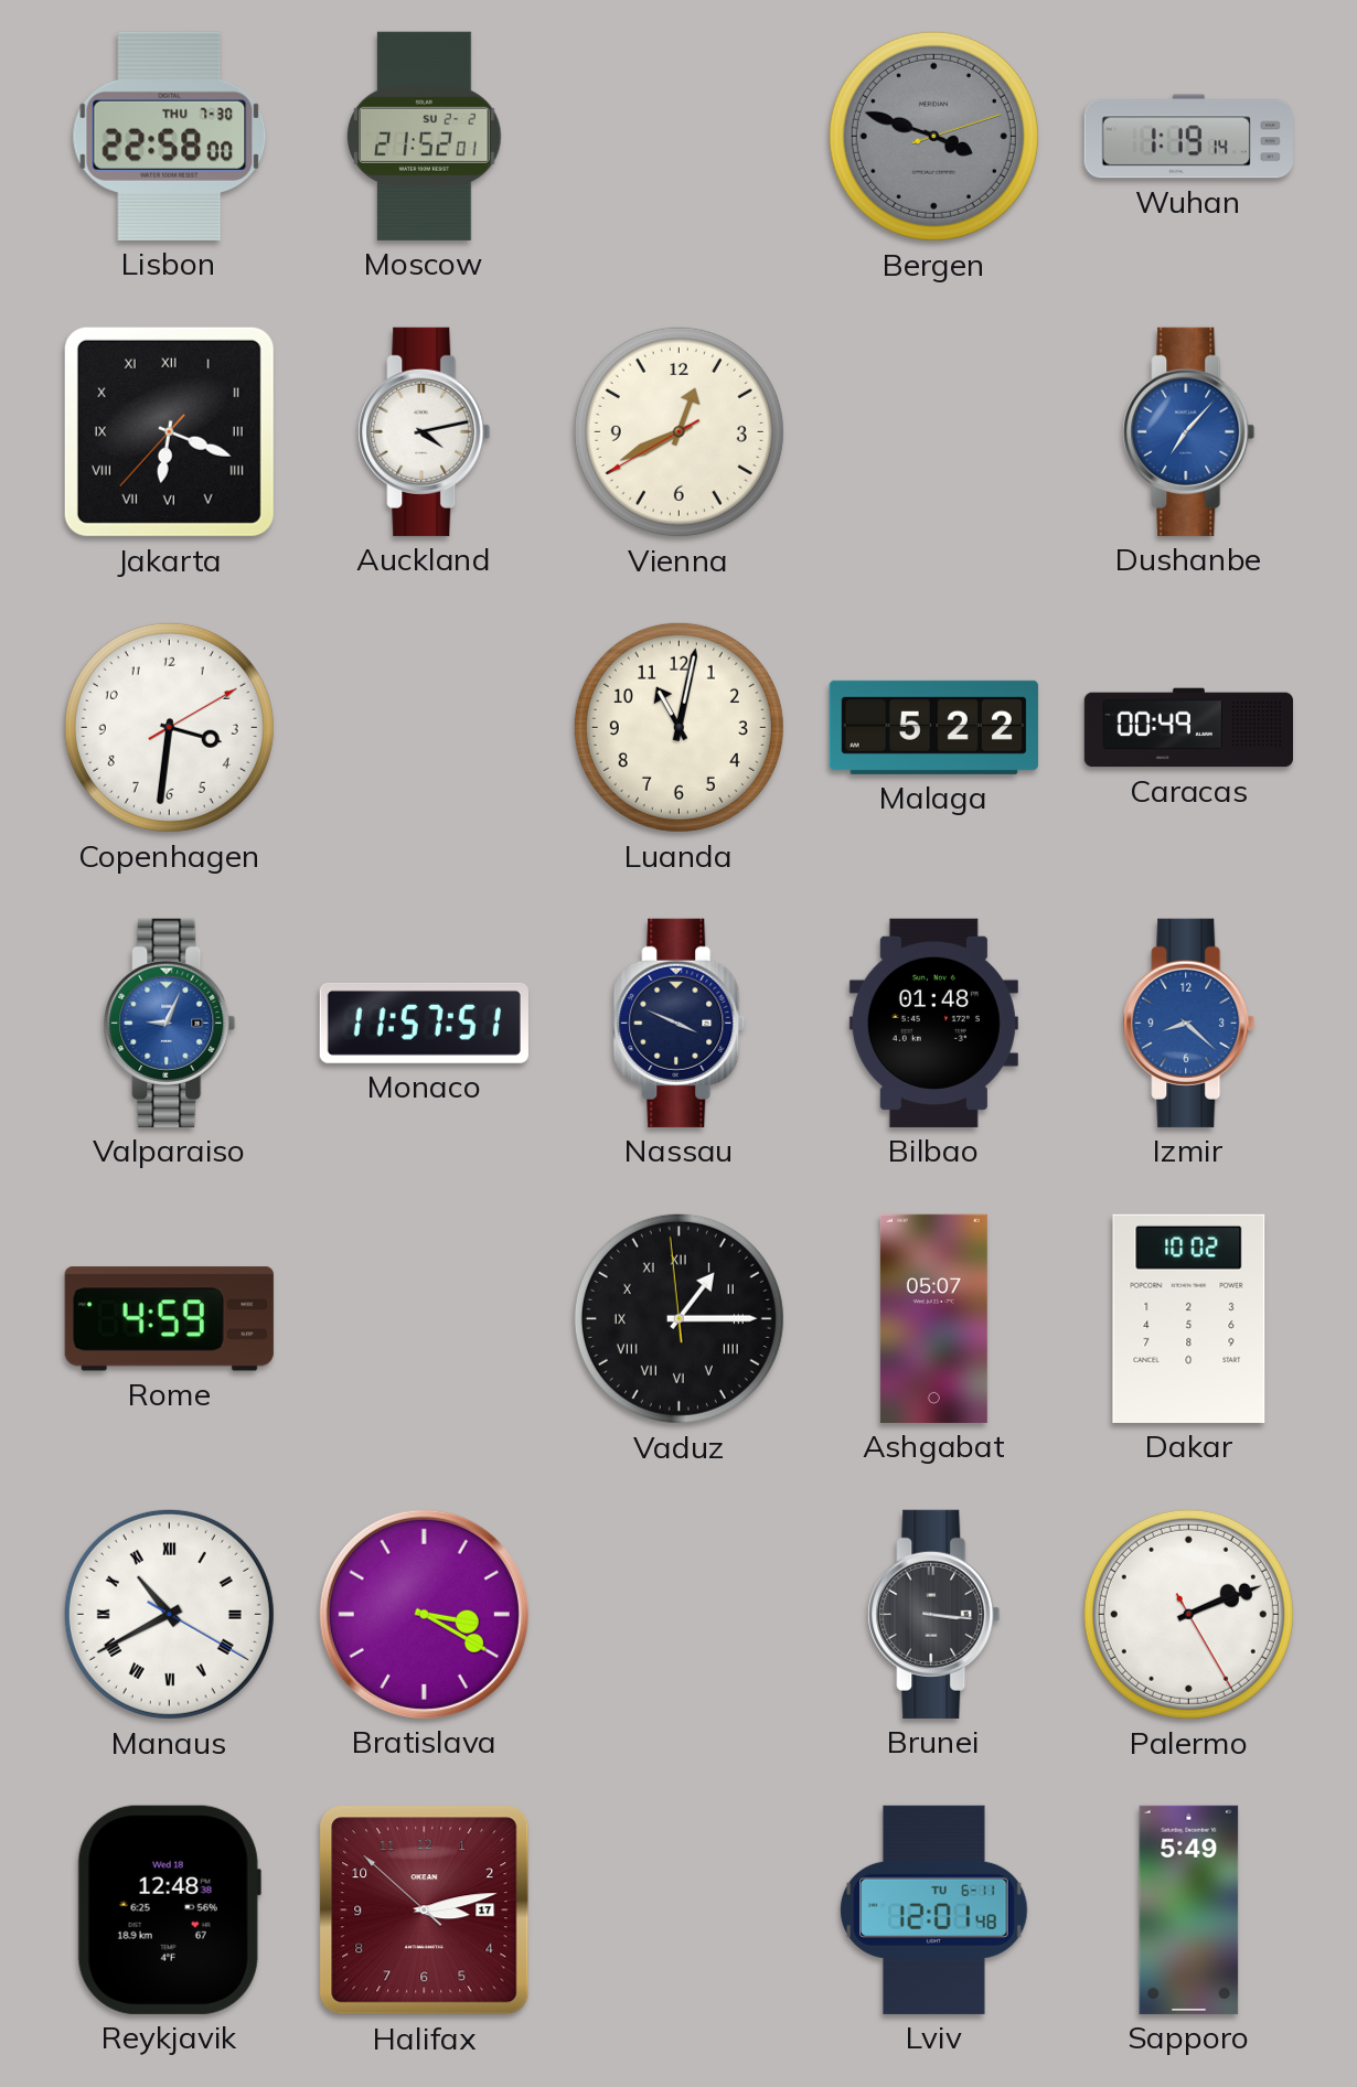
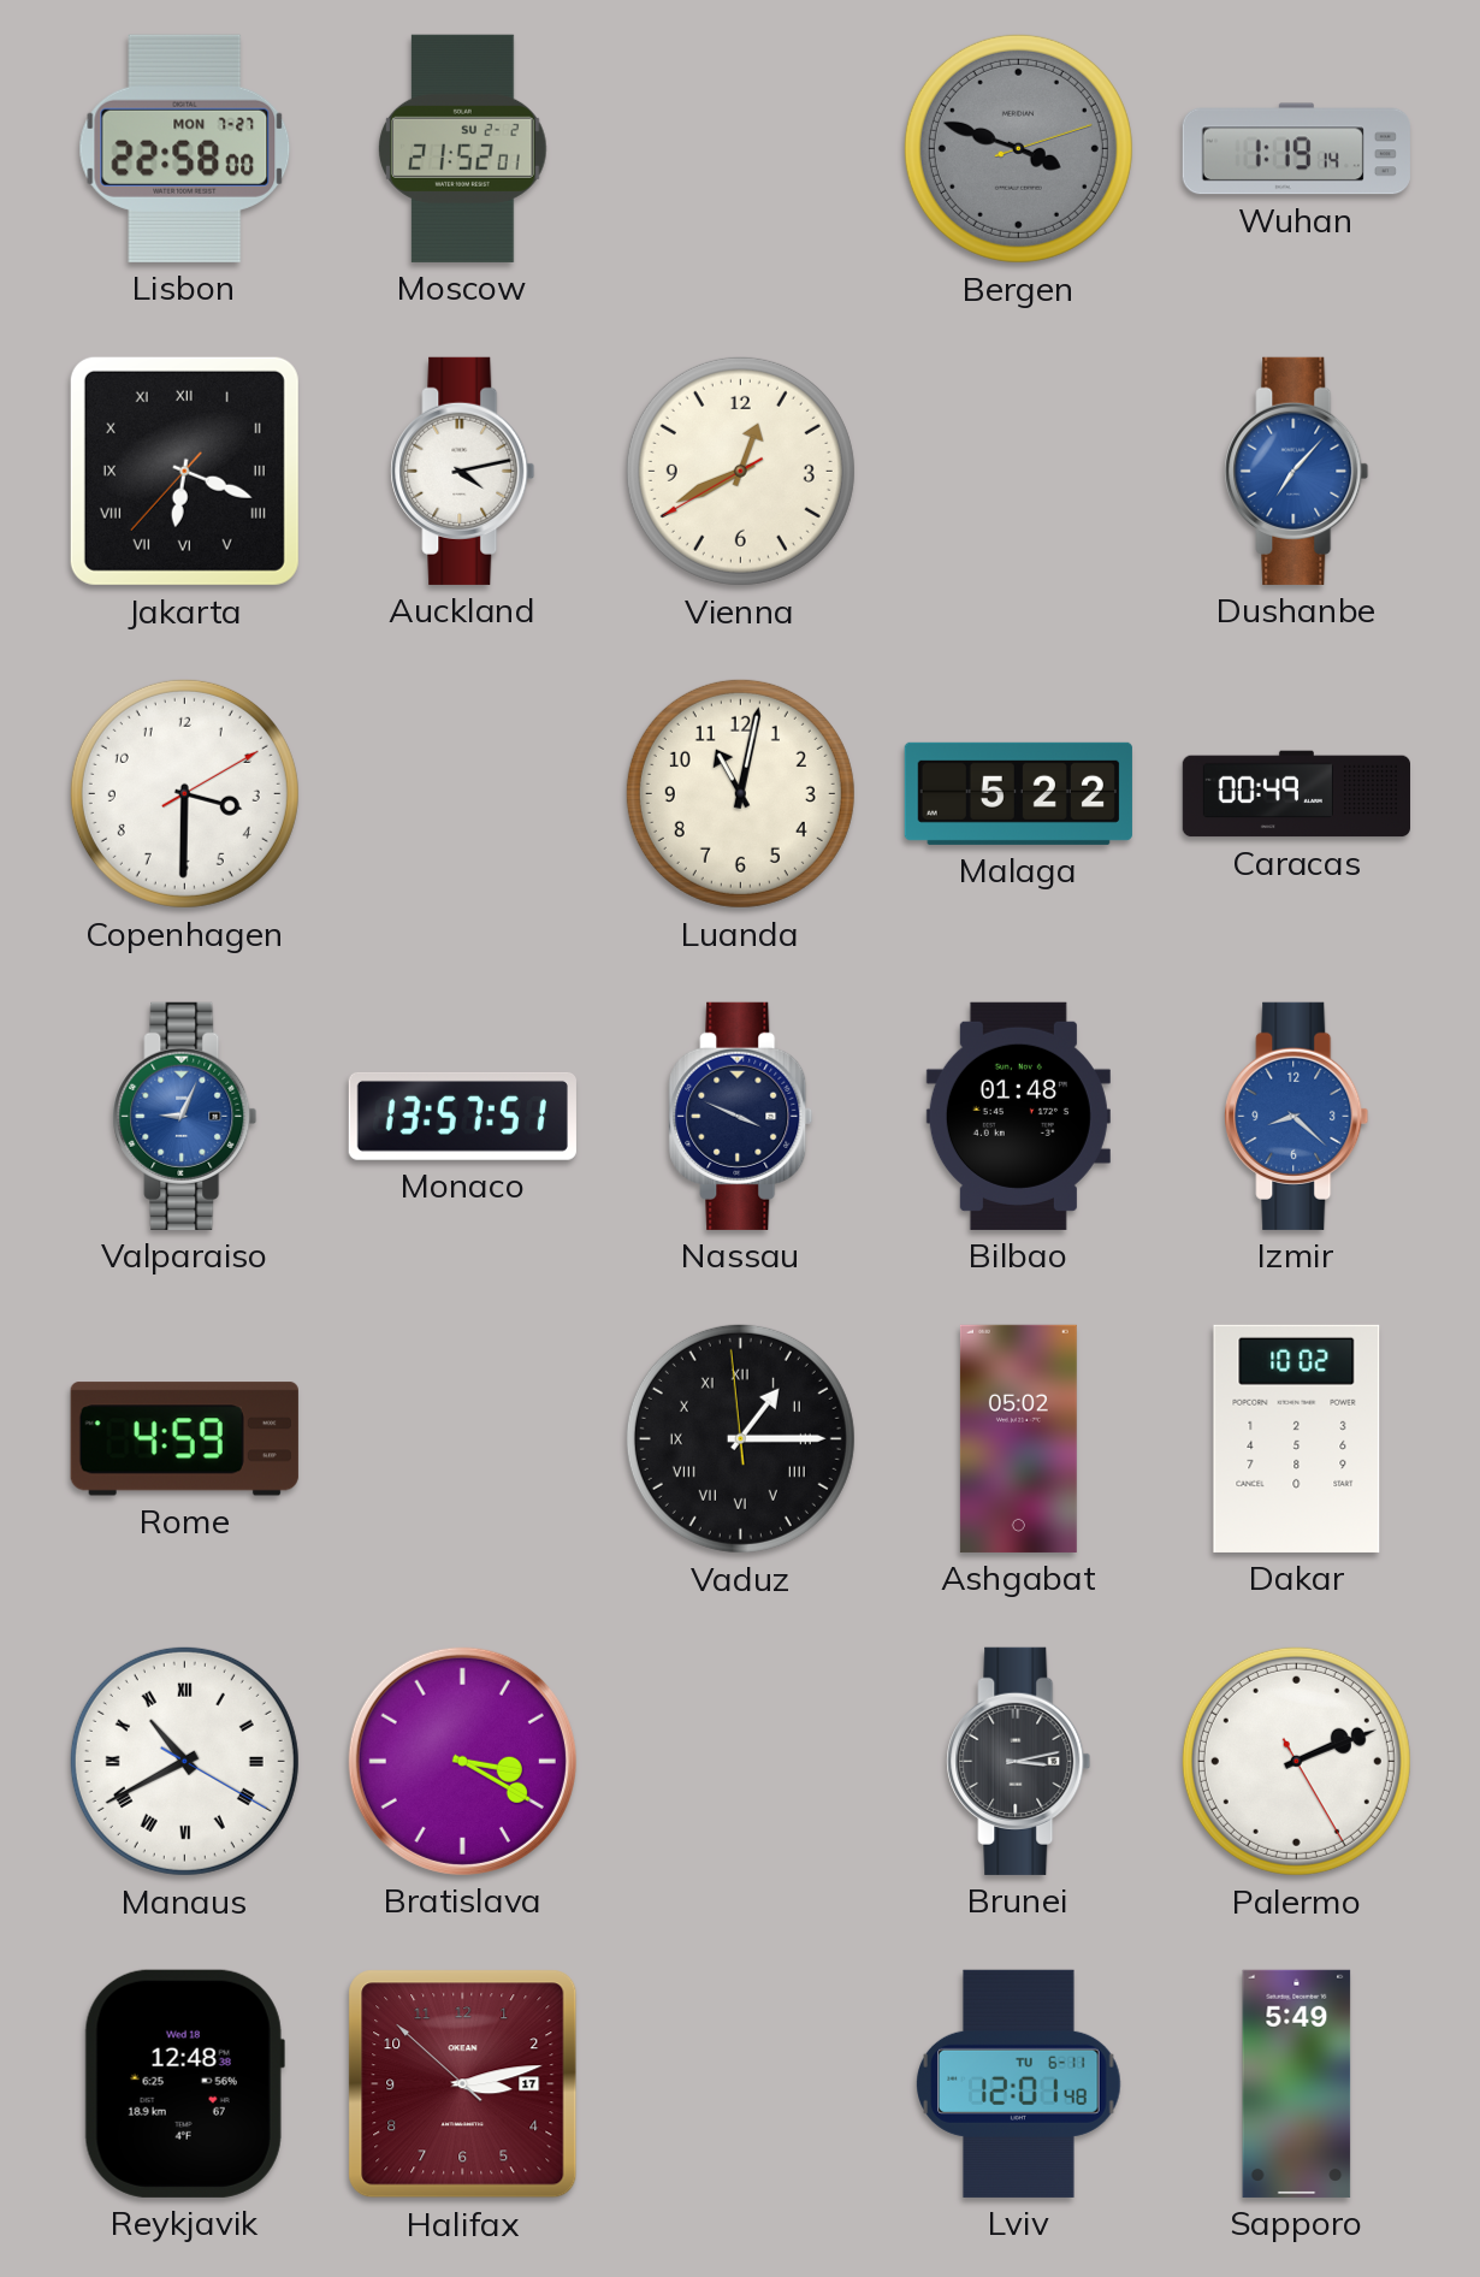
Lisbon date: THU 7-30 -> MON 7-27
Copenhagen: 3:31 -> 3:30
Monaco: 11:57 -> 13:57
Ashgabat: 05:07 -> 05:02
Brunei: 3:16 -> 3:13
